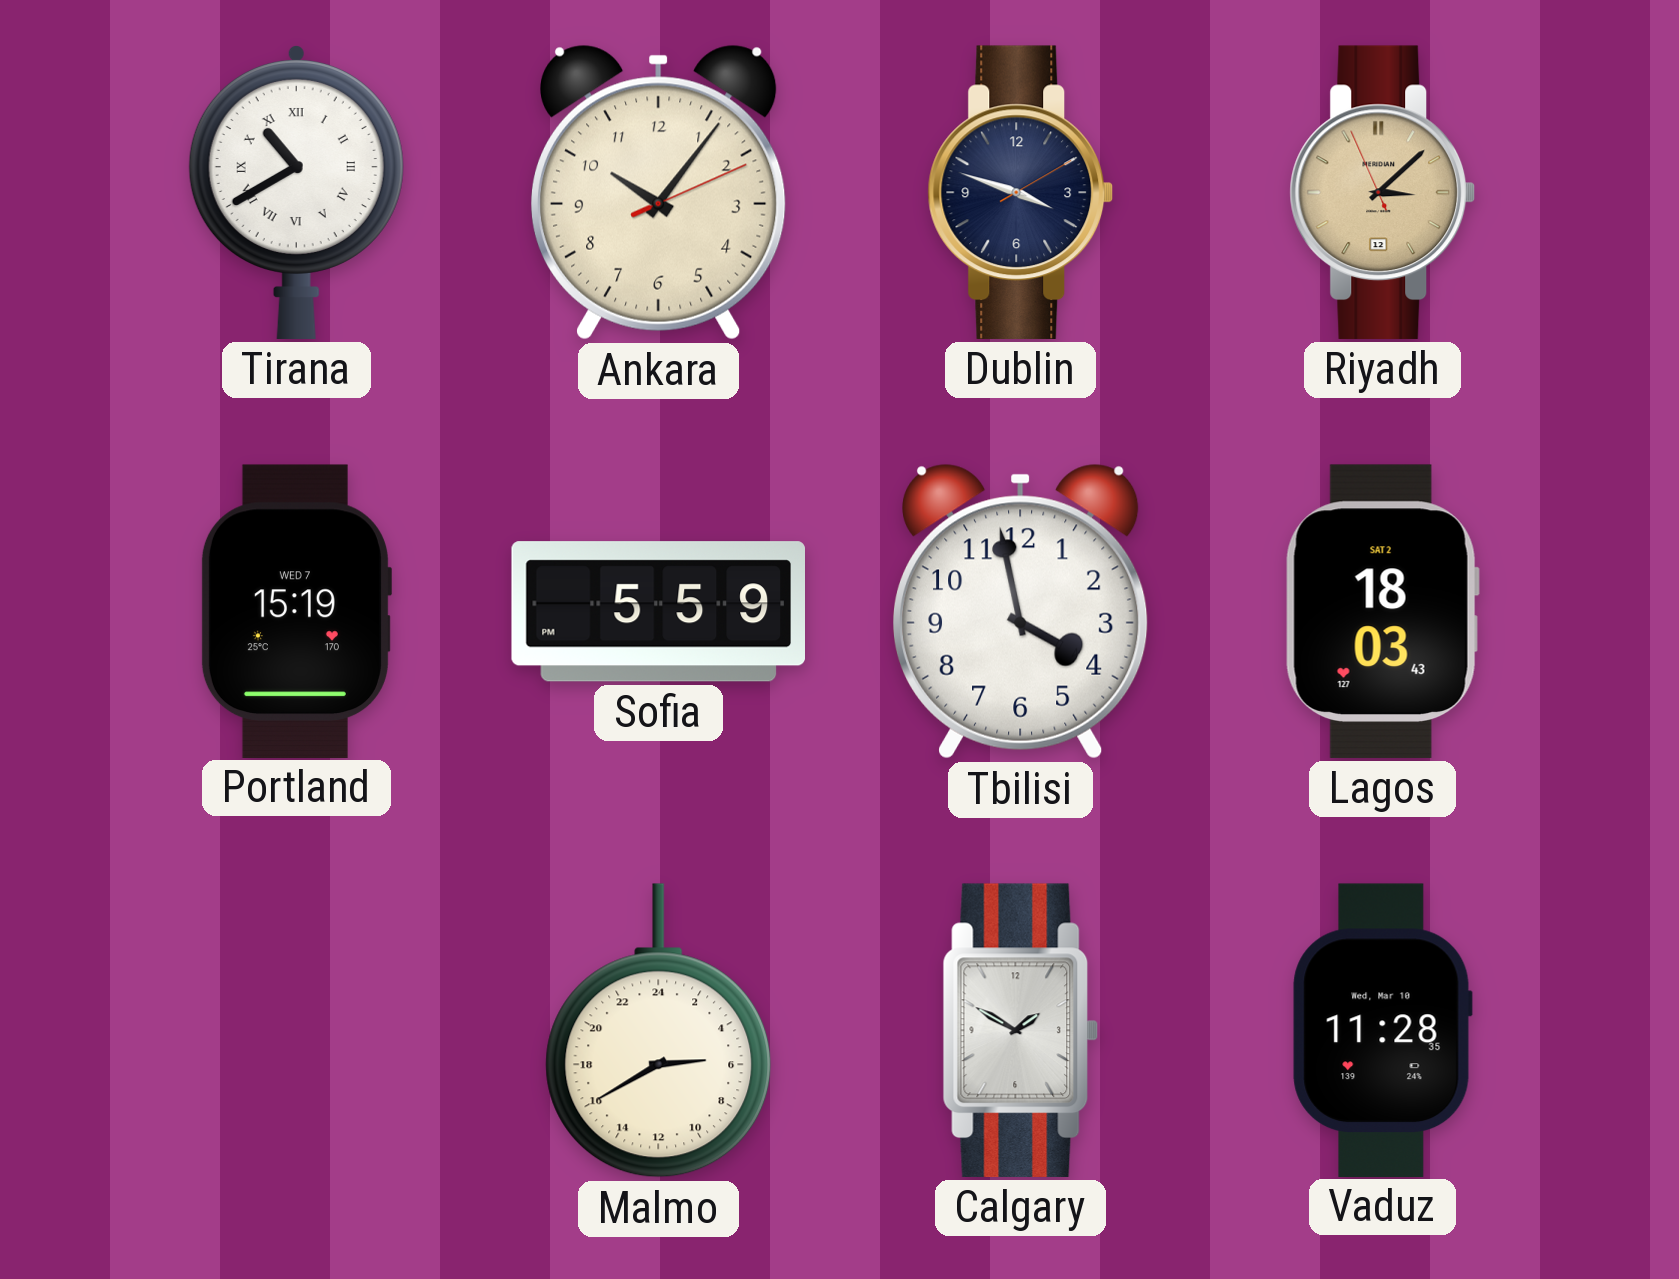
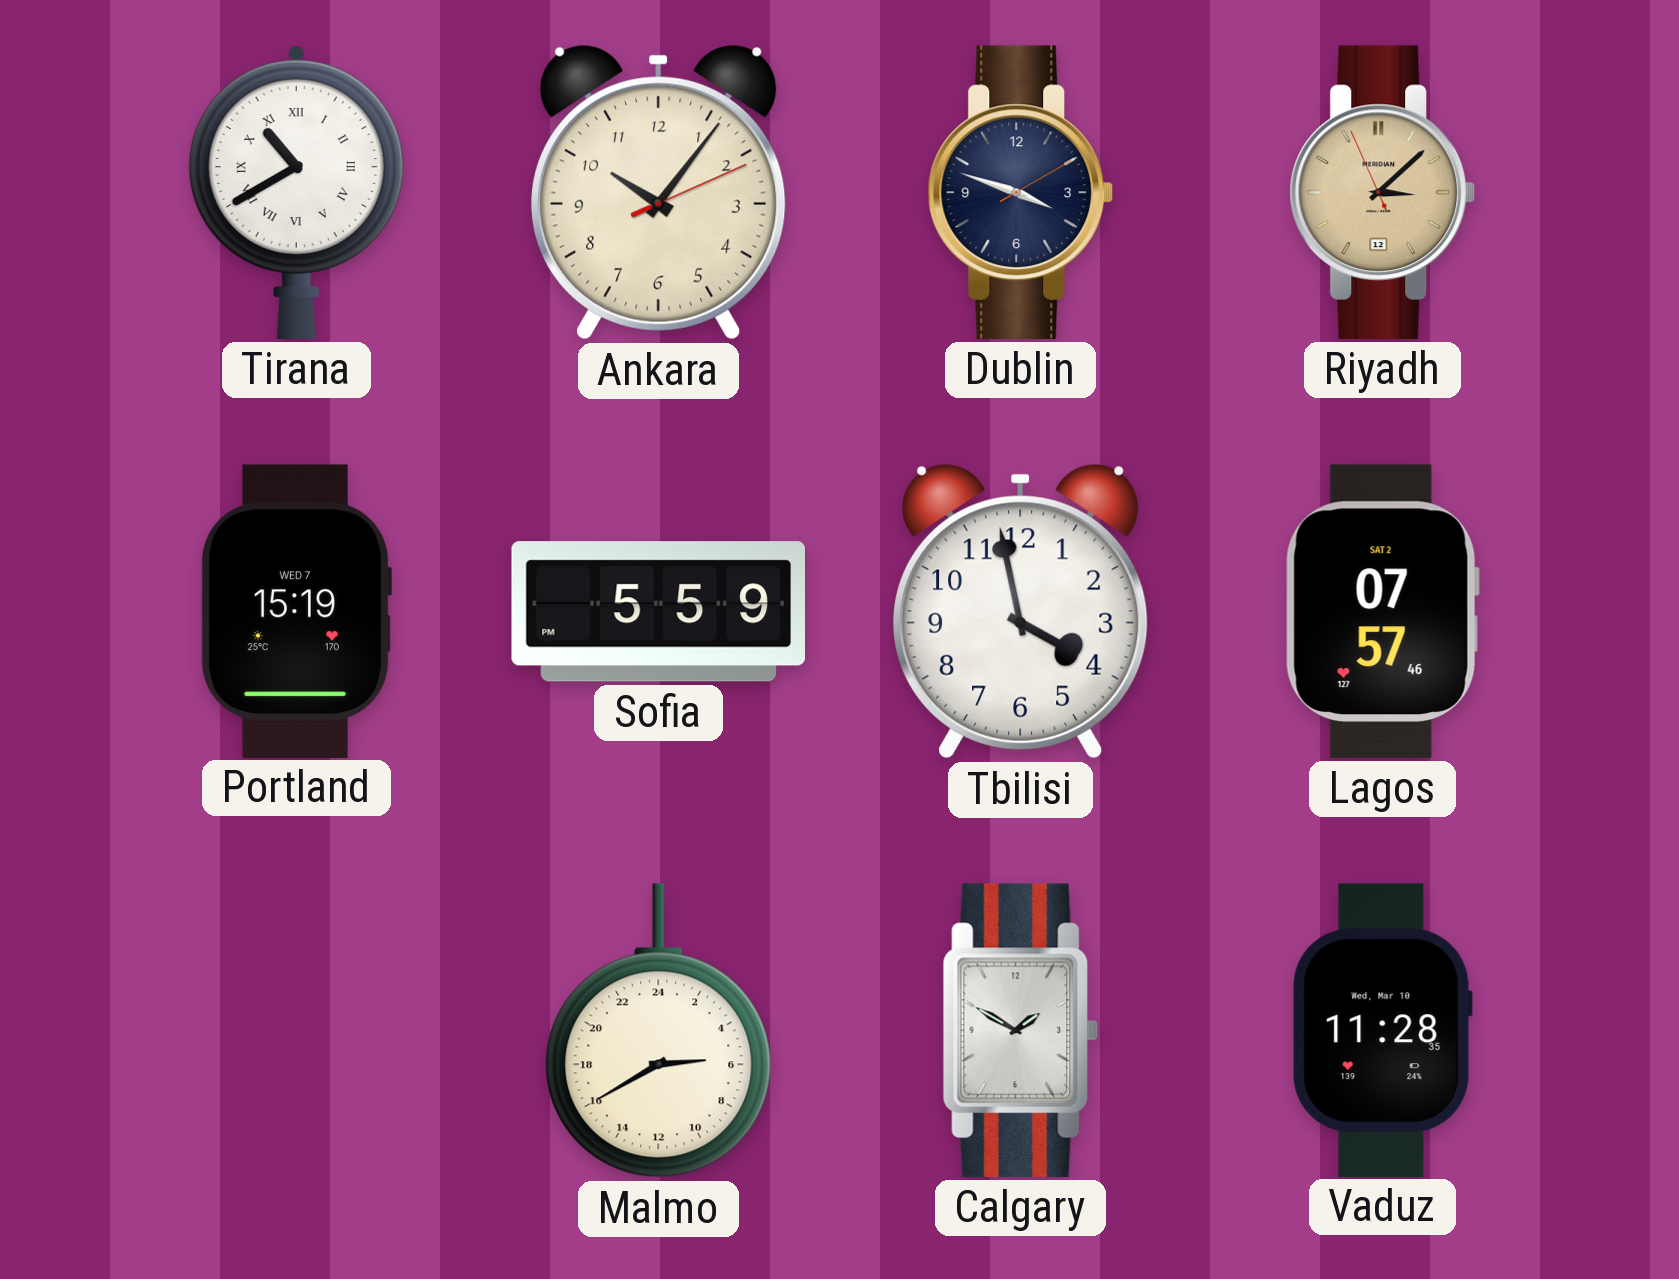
Lagos: 18:03 -> 07:57
